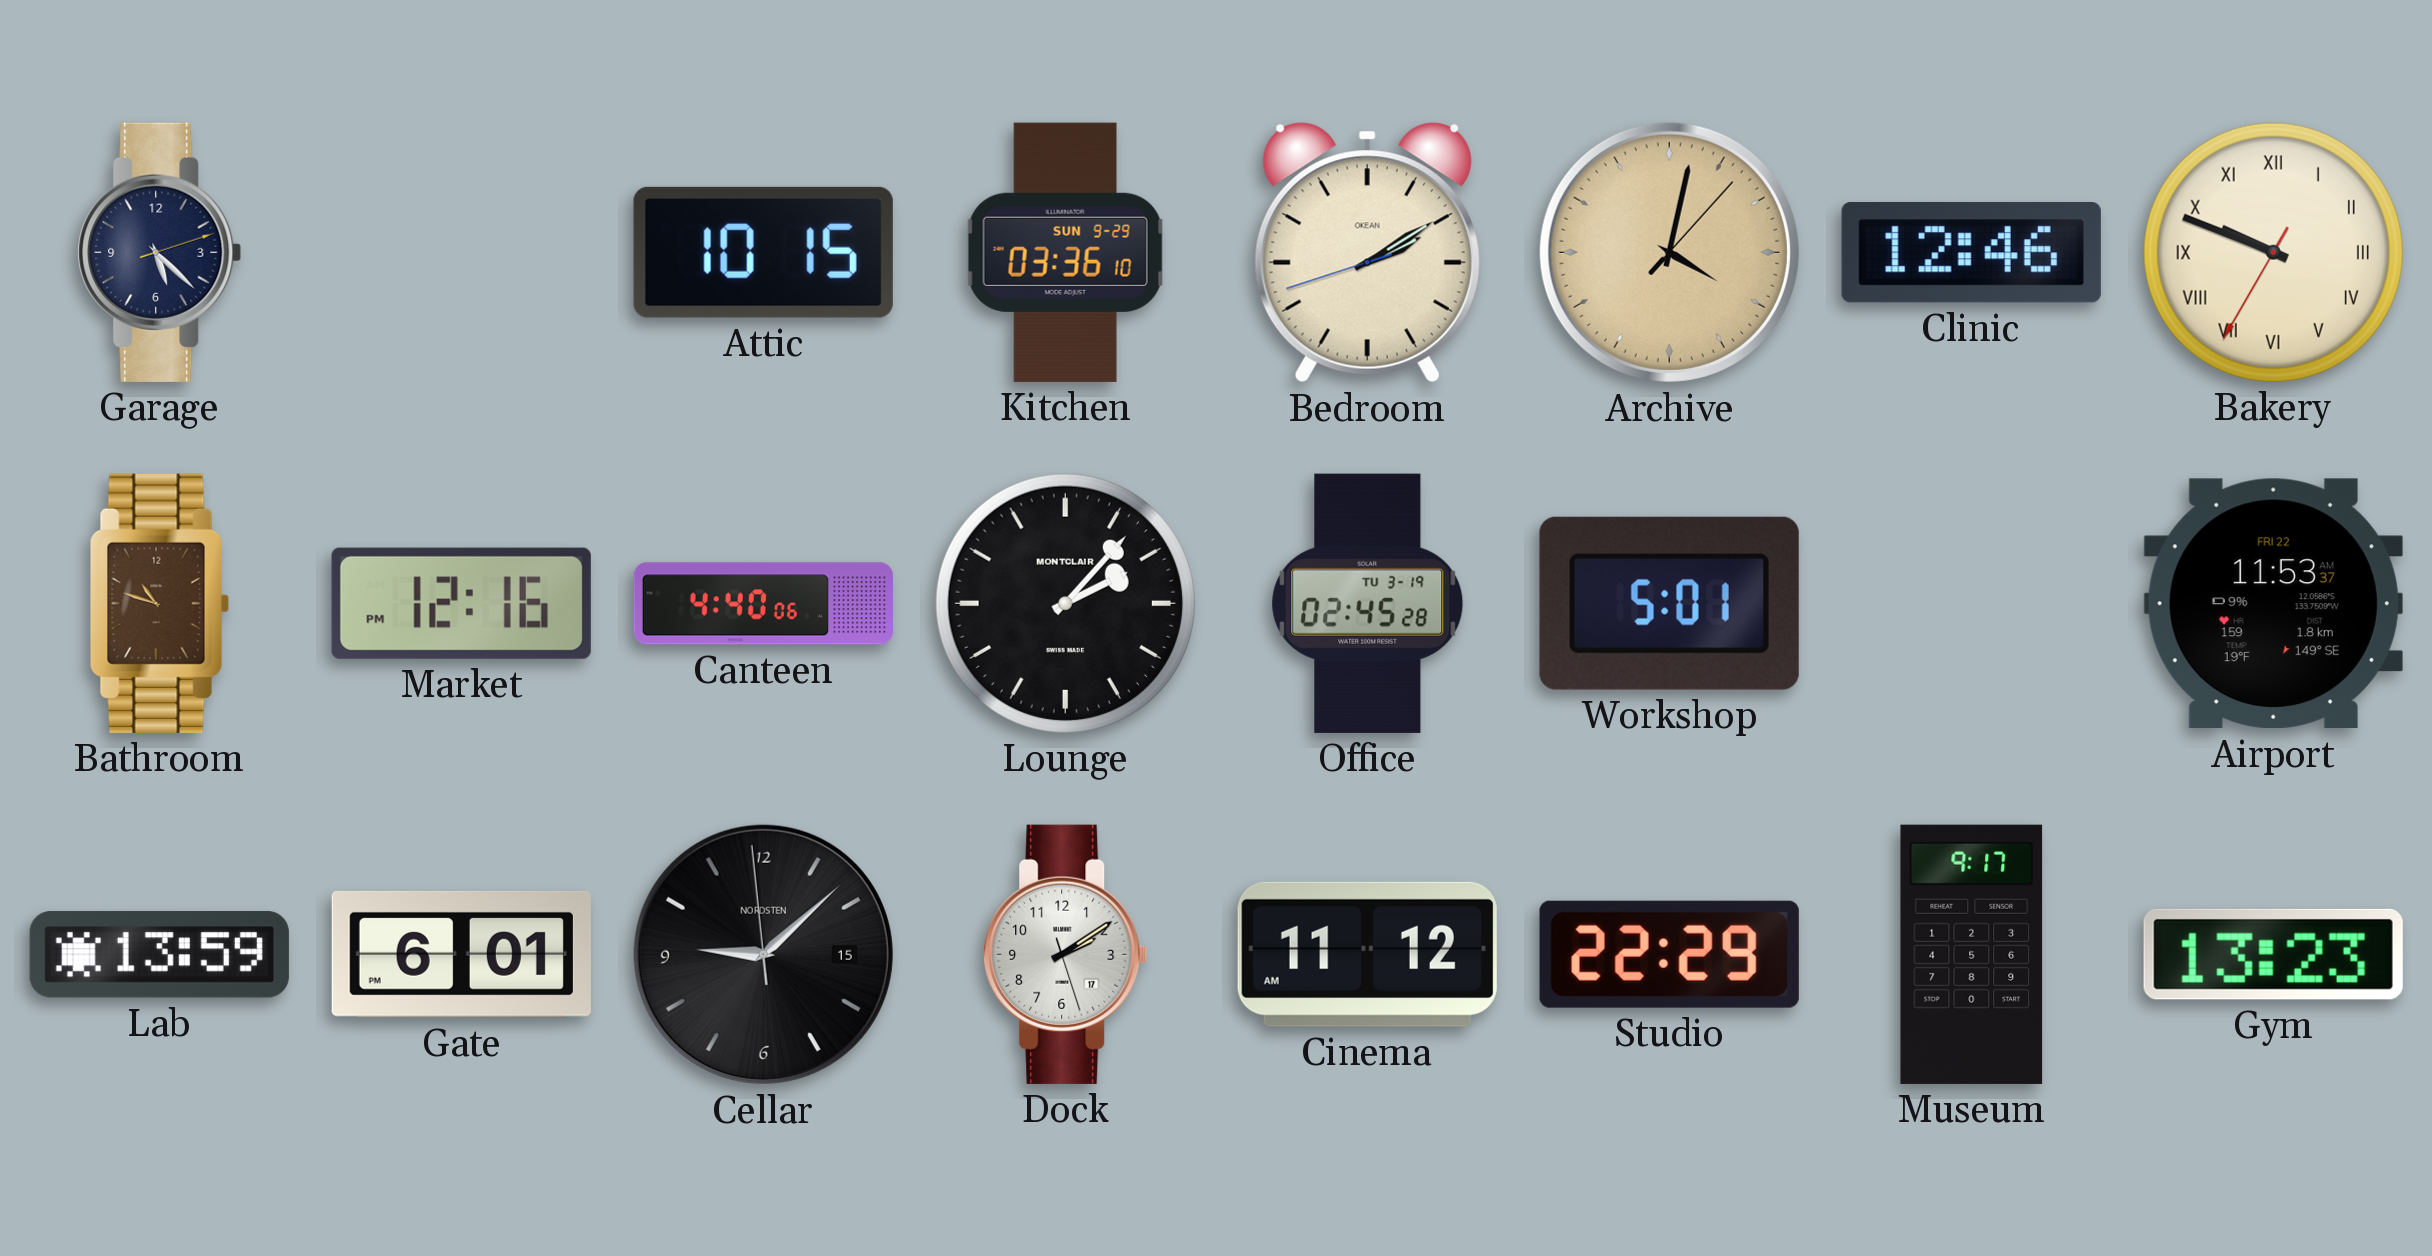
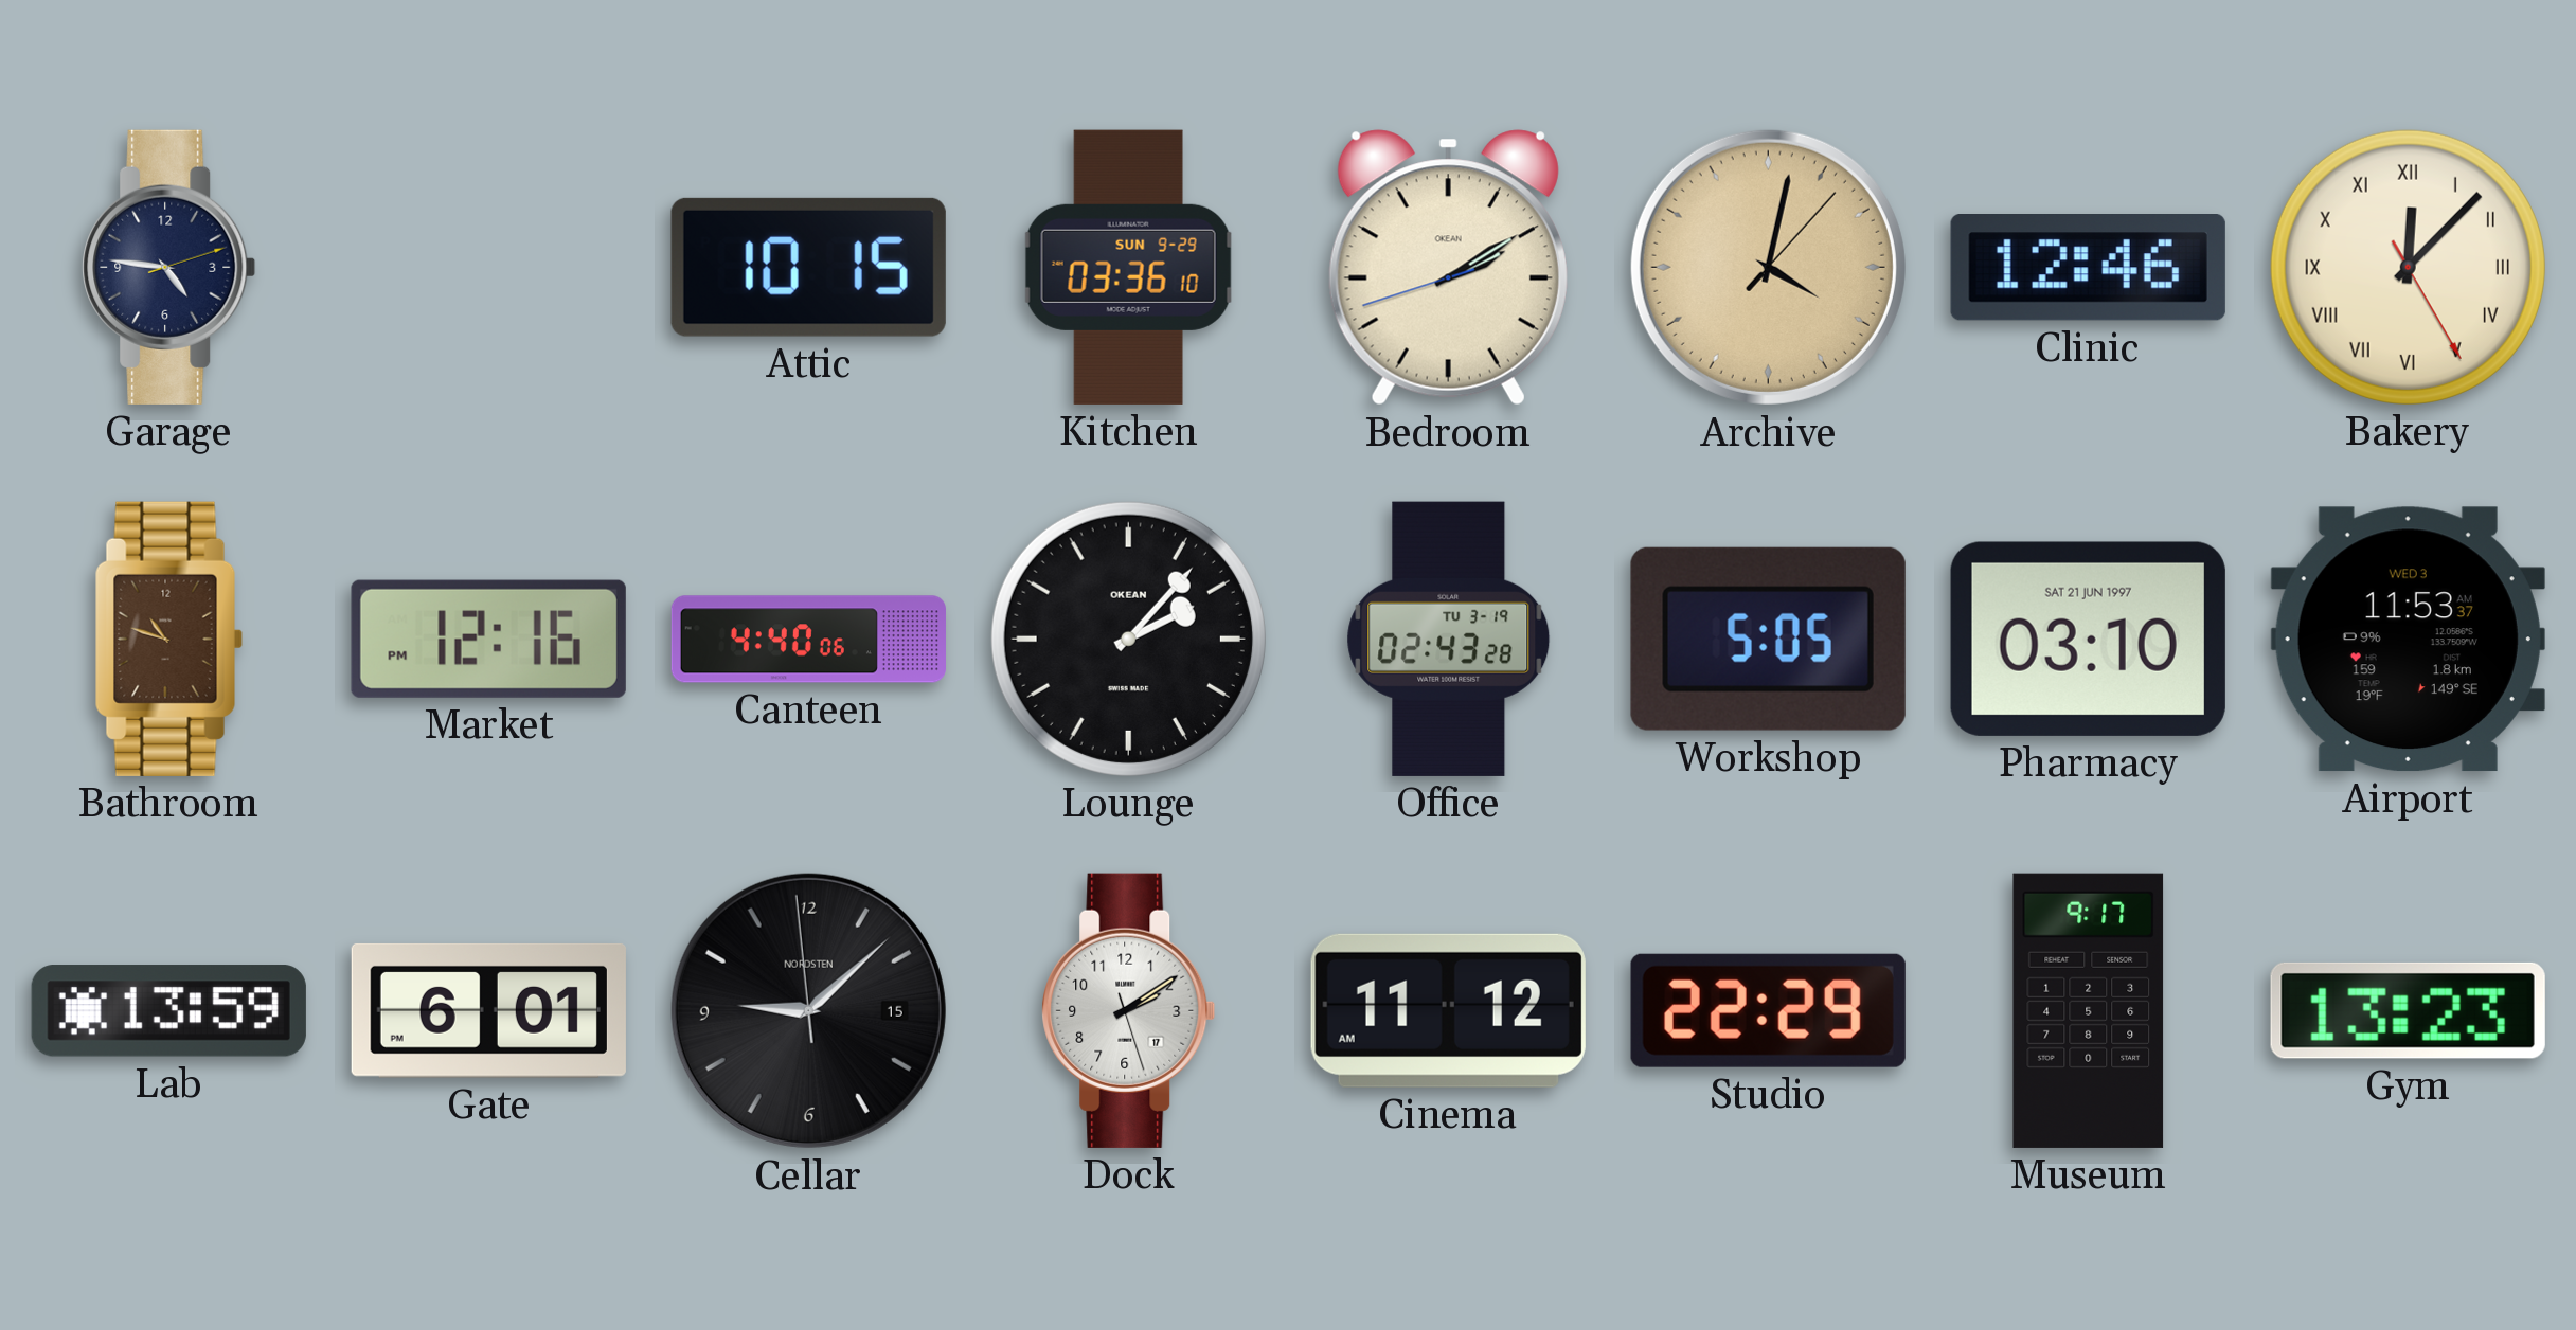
Garage: 5:22 -> 4:46
Bakery: 9:48 -> 12:07
Lounge brand: MONTCLAIR -> OKEAN
Office: 02:45 -> 02:43
Workshop: 5:01 -> 5:05
Pharmacy: none -> 03:10
Airport date: FRI 22 -> WED 3
